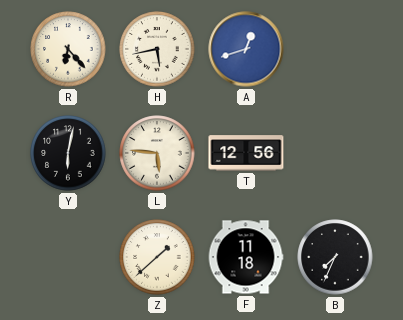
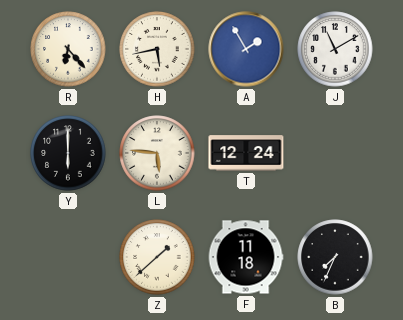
A: 12:42 -> 1:55
J: none -> 11:10
Y: 6:02 -> 6:00
T: 12:56 -> 12:24
